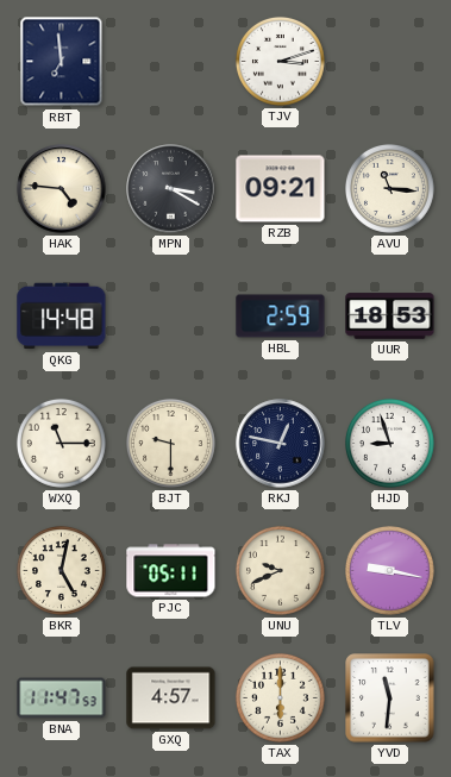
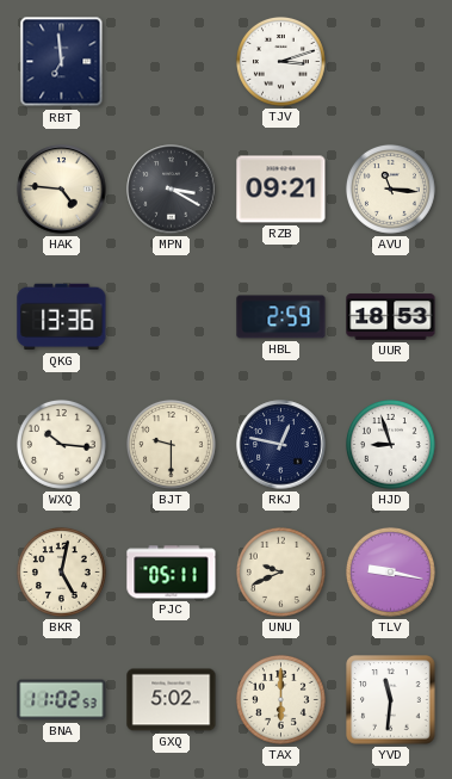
QKG: 14:48 -> 13:36
WXQ: 11:15 -> 10:16
BNA: 11:47 -> 11:02
GXQ: 4:57 -> 5:02
